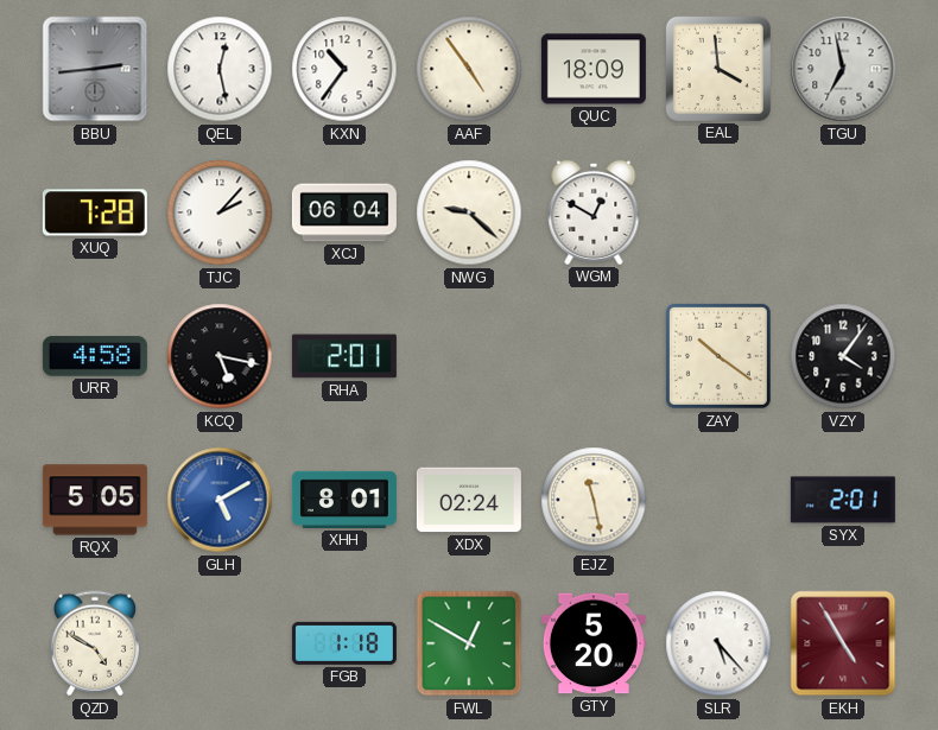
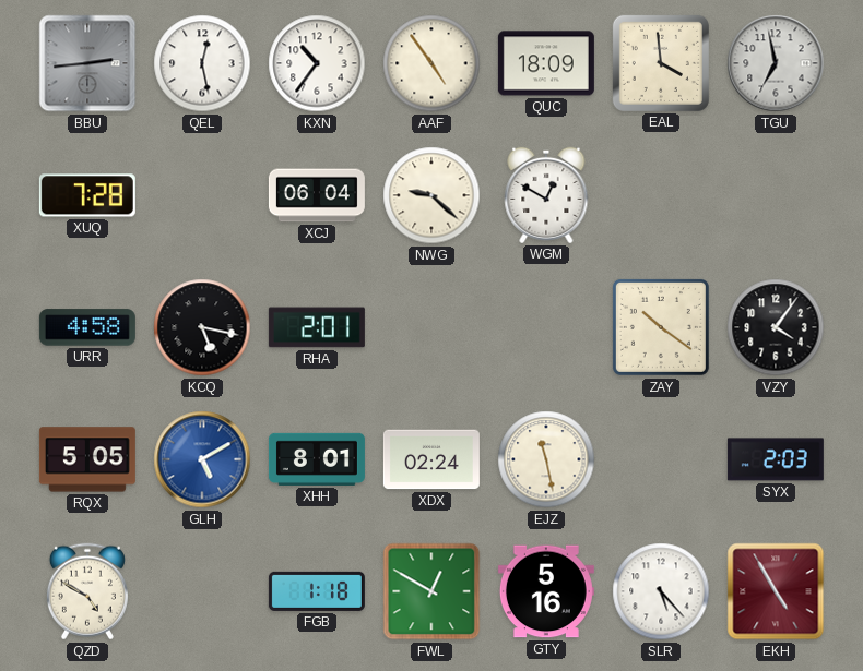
TJC: 2:07 -> none
SYX: 2:01 -> 2:03
GTY: 5:20 -> 5:16
